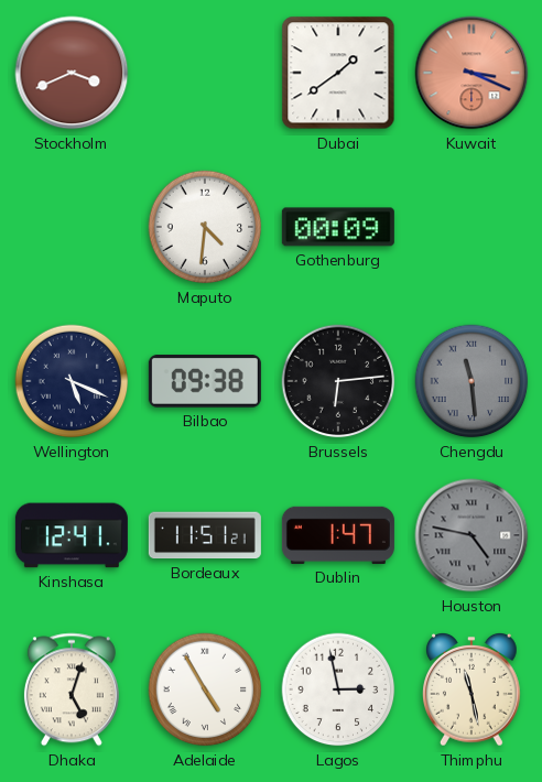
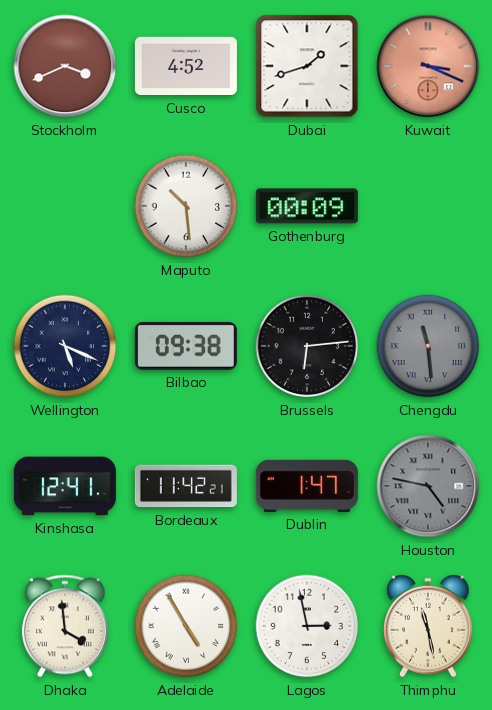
Cusco: none -> 4:52
Dubai: 1:39 -> 1:42
Maputo: 4:31 -> 10:29
Bordeaux: 11:51 -> 11:42
Dhaka: 5:03 -> 3:59
